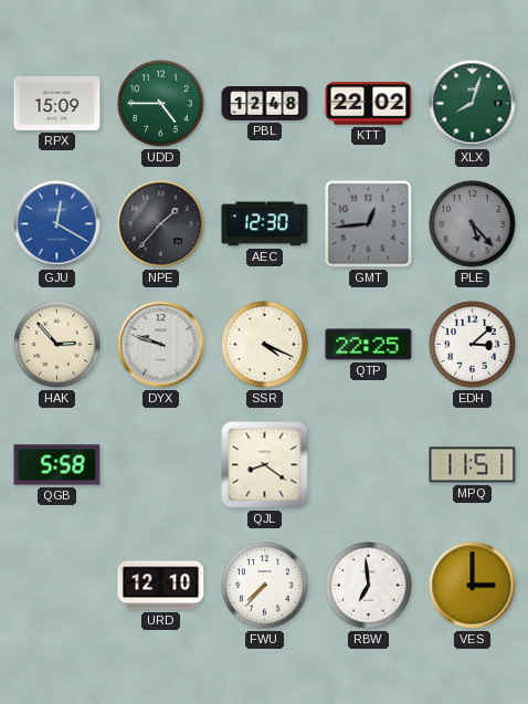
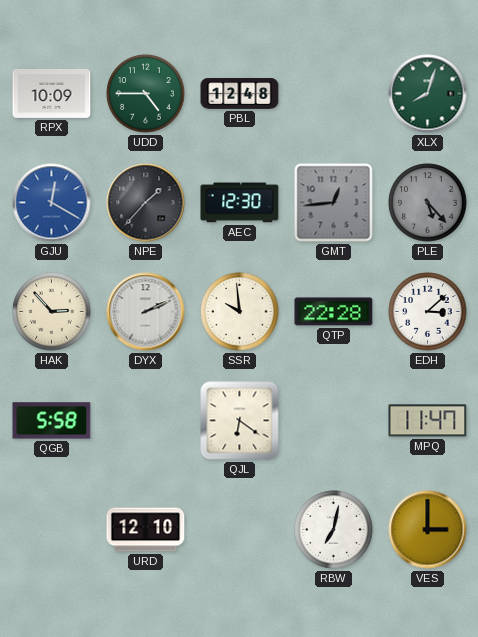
RPX: 15:09 -> 10:09
KTT: 22:02 -> none
DYX: 9:48 -> 2:11
SSR: 4:19 -> 9:59
QTP: 22:25 -> 22:28
QJL: 8:21 -> 6:21
MPQ: 11:51 -> 11:47
FWU: 7:37 -> none
RBW: 6:59 -> 7:02
